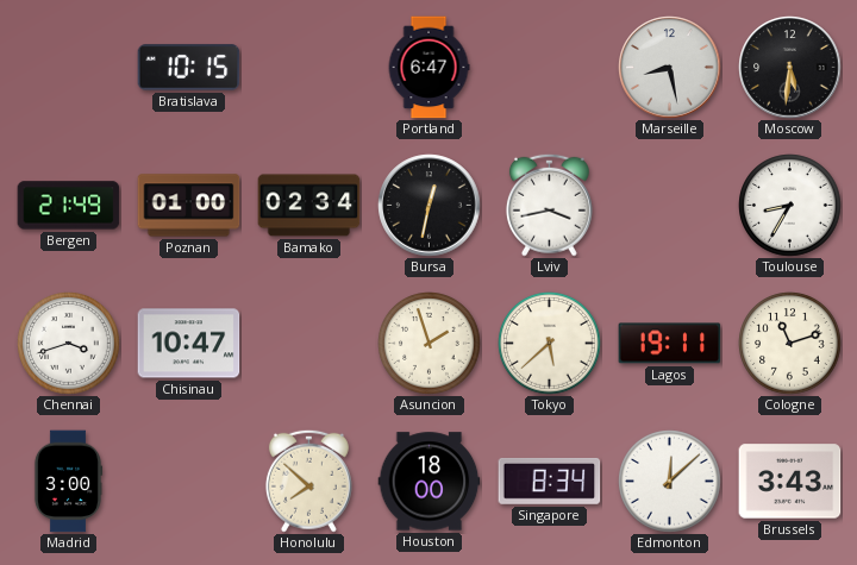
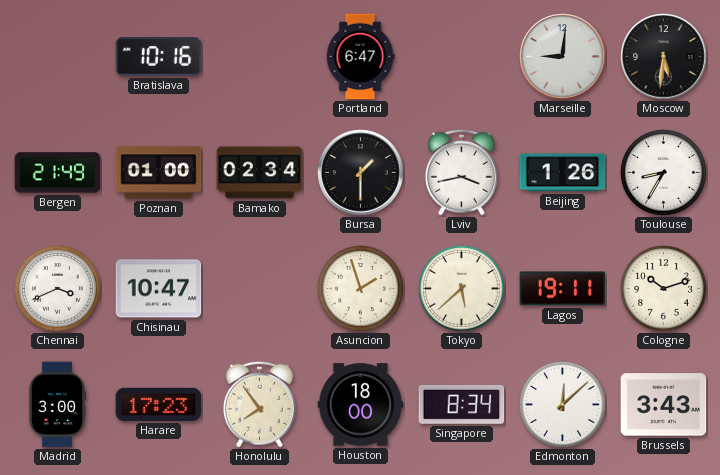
Bratislava: 10:15 -> 10:16
Marseille: 8:28 -> 9:01
Bursa: 12:32 -> 1:30
Beijing: none -> 1:26
Chennai: 3:42 -> 3:41
Cologne: 11:12 -> 10:12
Harare: none -> 17:23
Honolulu: 7:52 -> 7:54
